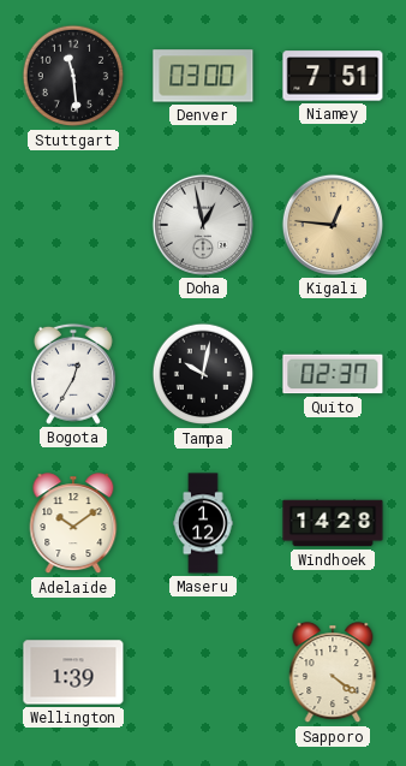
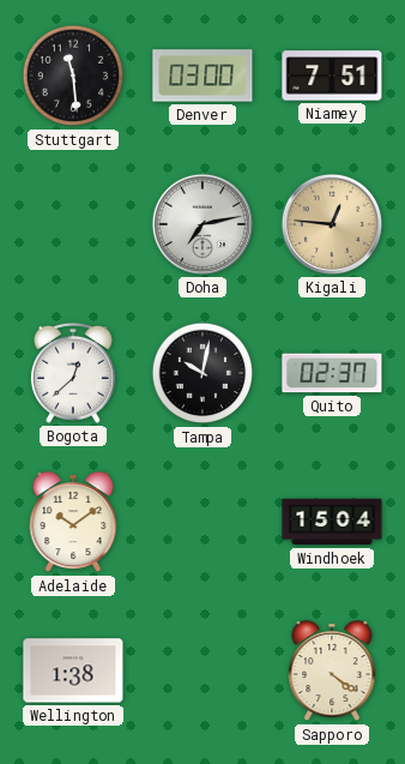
Doha: 12:58 -> 7:13
Bogota: 12:35 -> 12:38
Maseru: 1:12 -> none
Windhoek: 14:28 -> 15:04
Wellington: 1:39 -> 1:38
